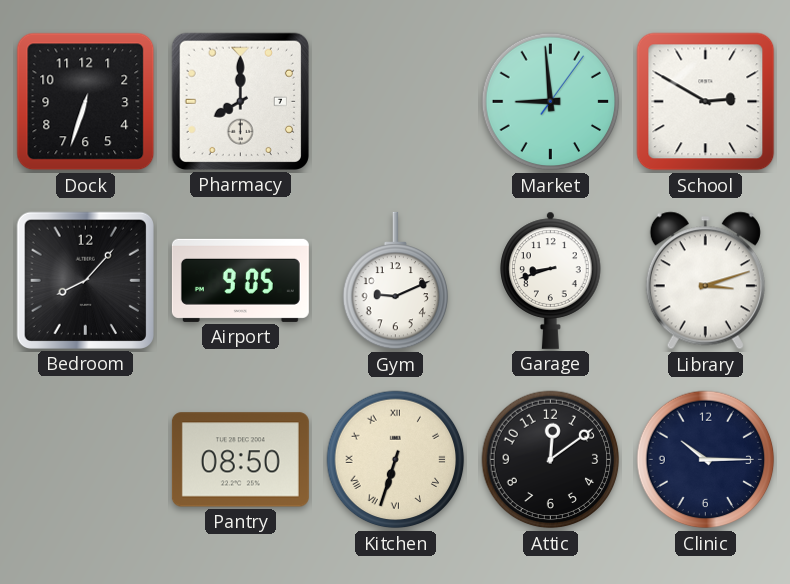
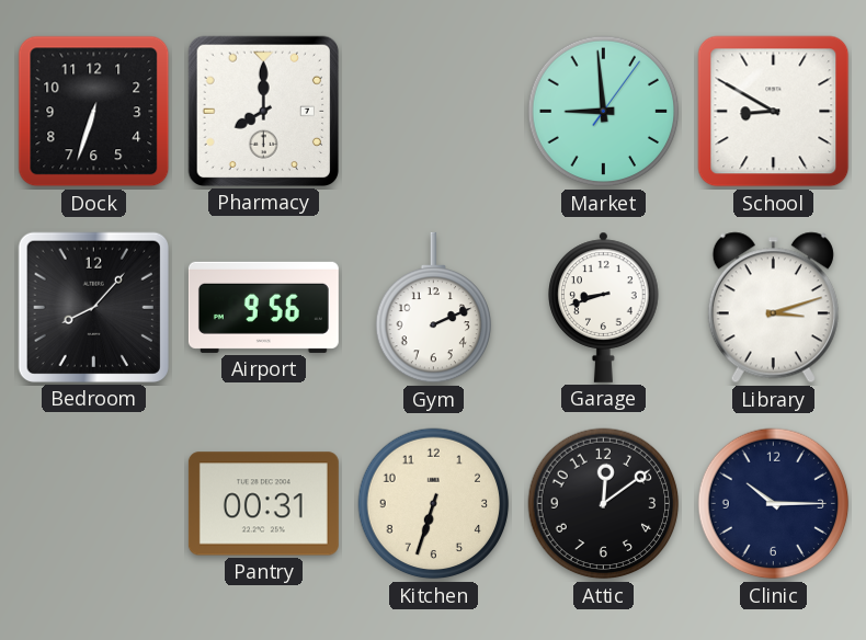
School: 2:50 -> 8:50
Airport: 9:05 -> 9:56
Gym: 9:11 -> 2:11
Pantry: 08:50 -> 00:31
Kitchen numerals: Roman -> Arabic
